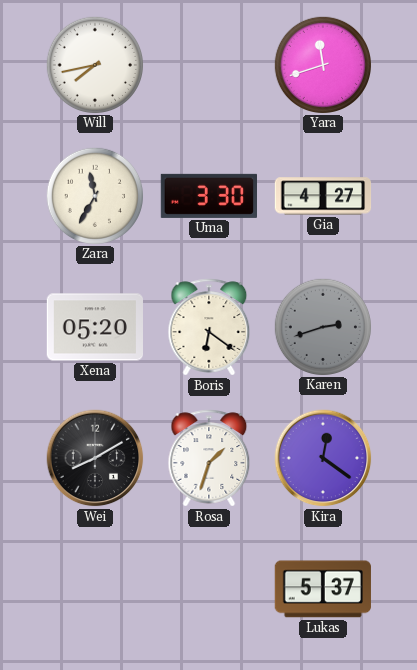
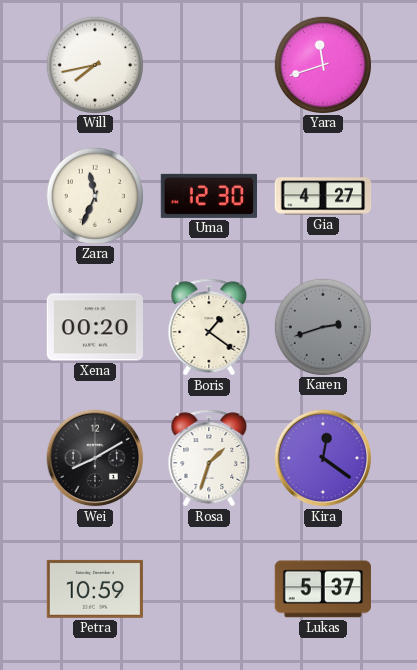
Zara: 11:35 -> 11:34
Uma: 3:30 -> 12:30
Xena: 05:20 -> 00:20
Boris: 6:21 -> 1:21
Petra: none -> 10:59
